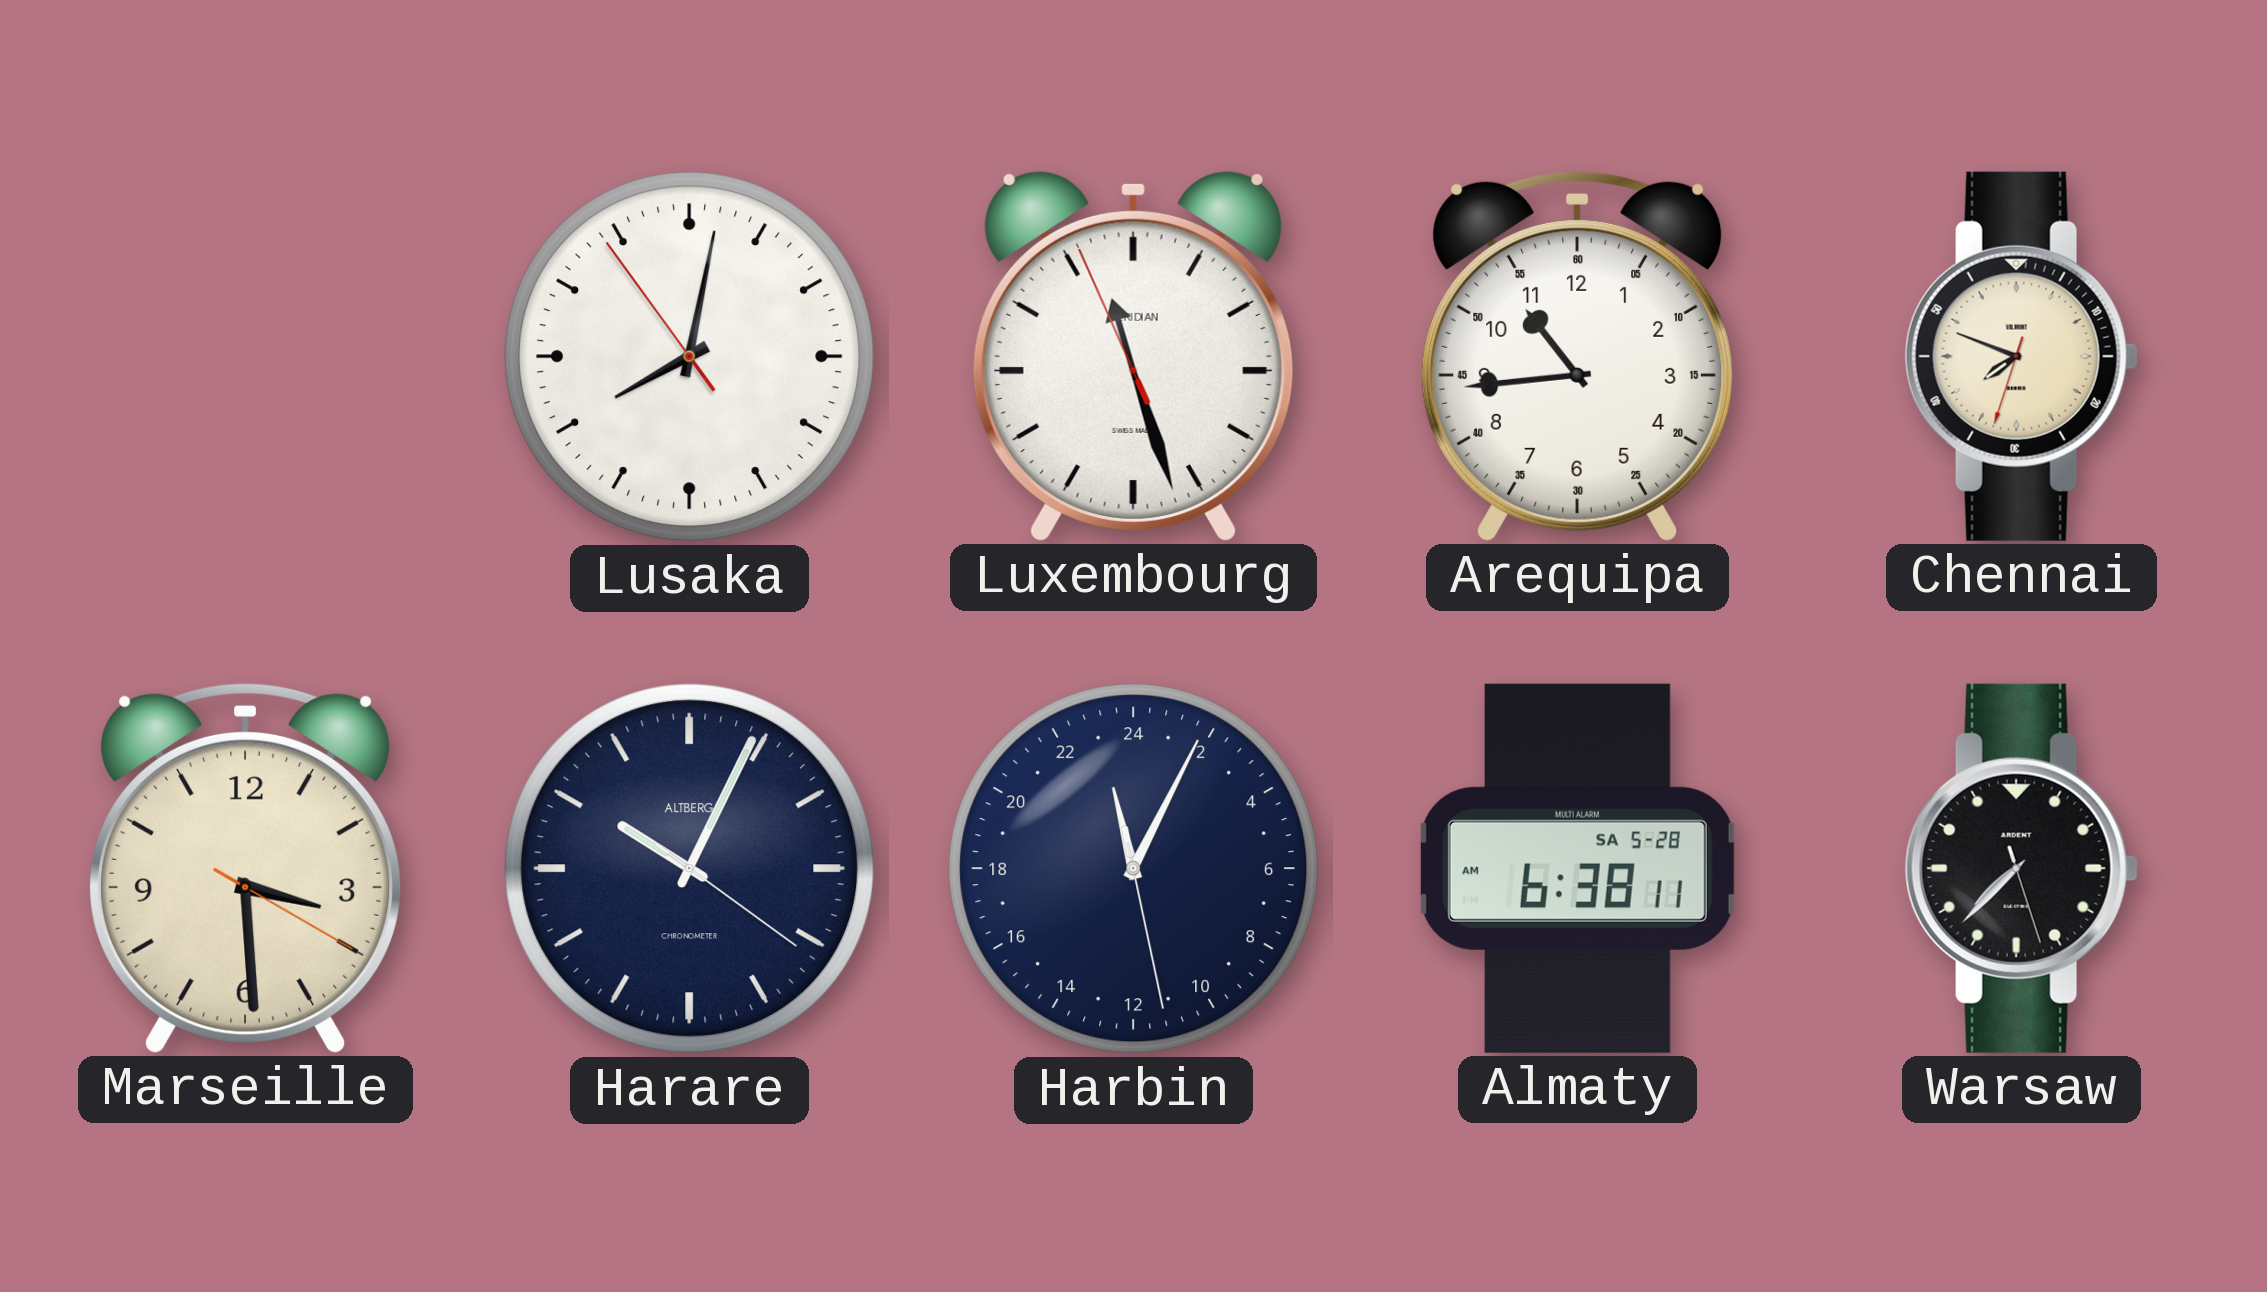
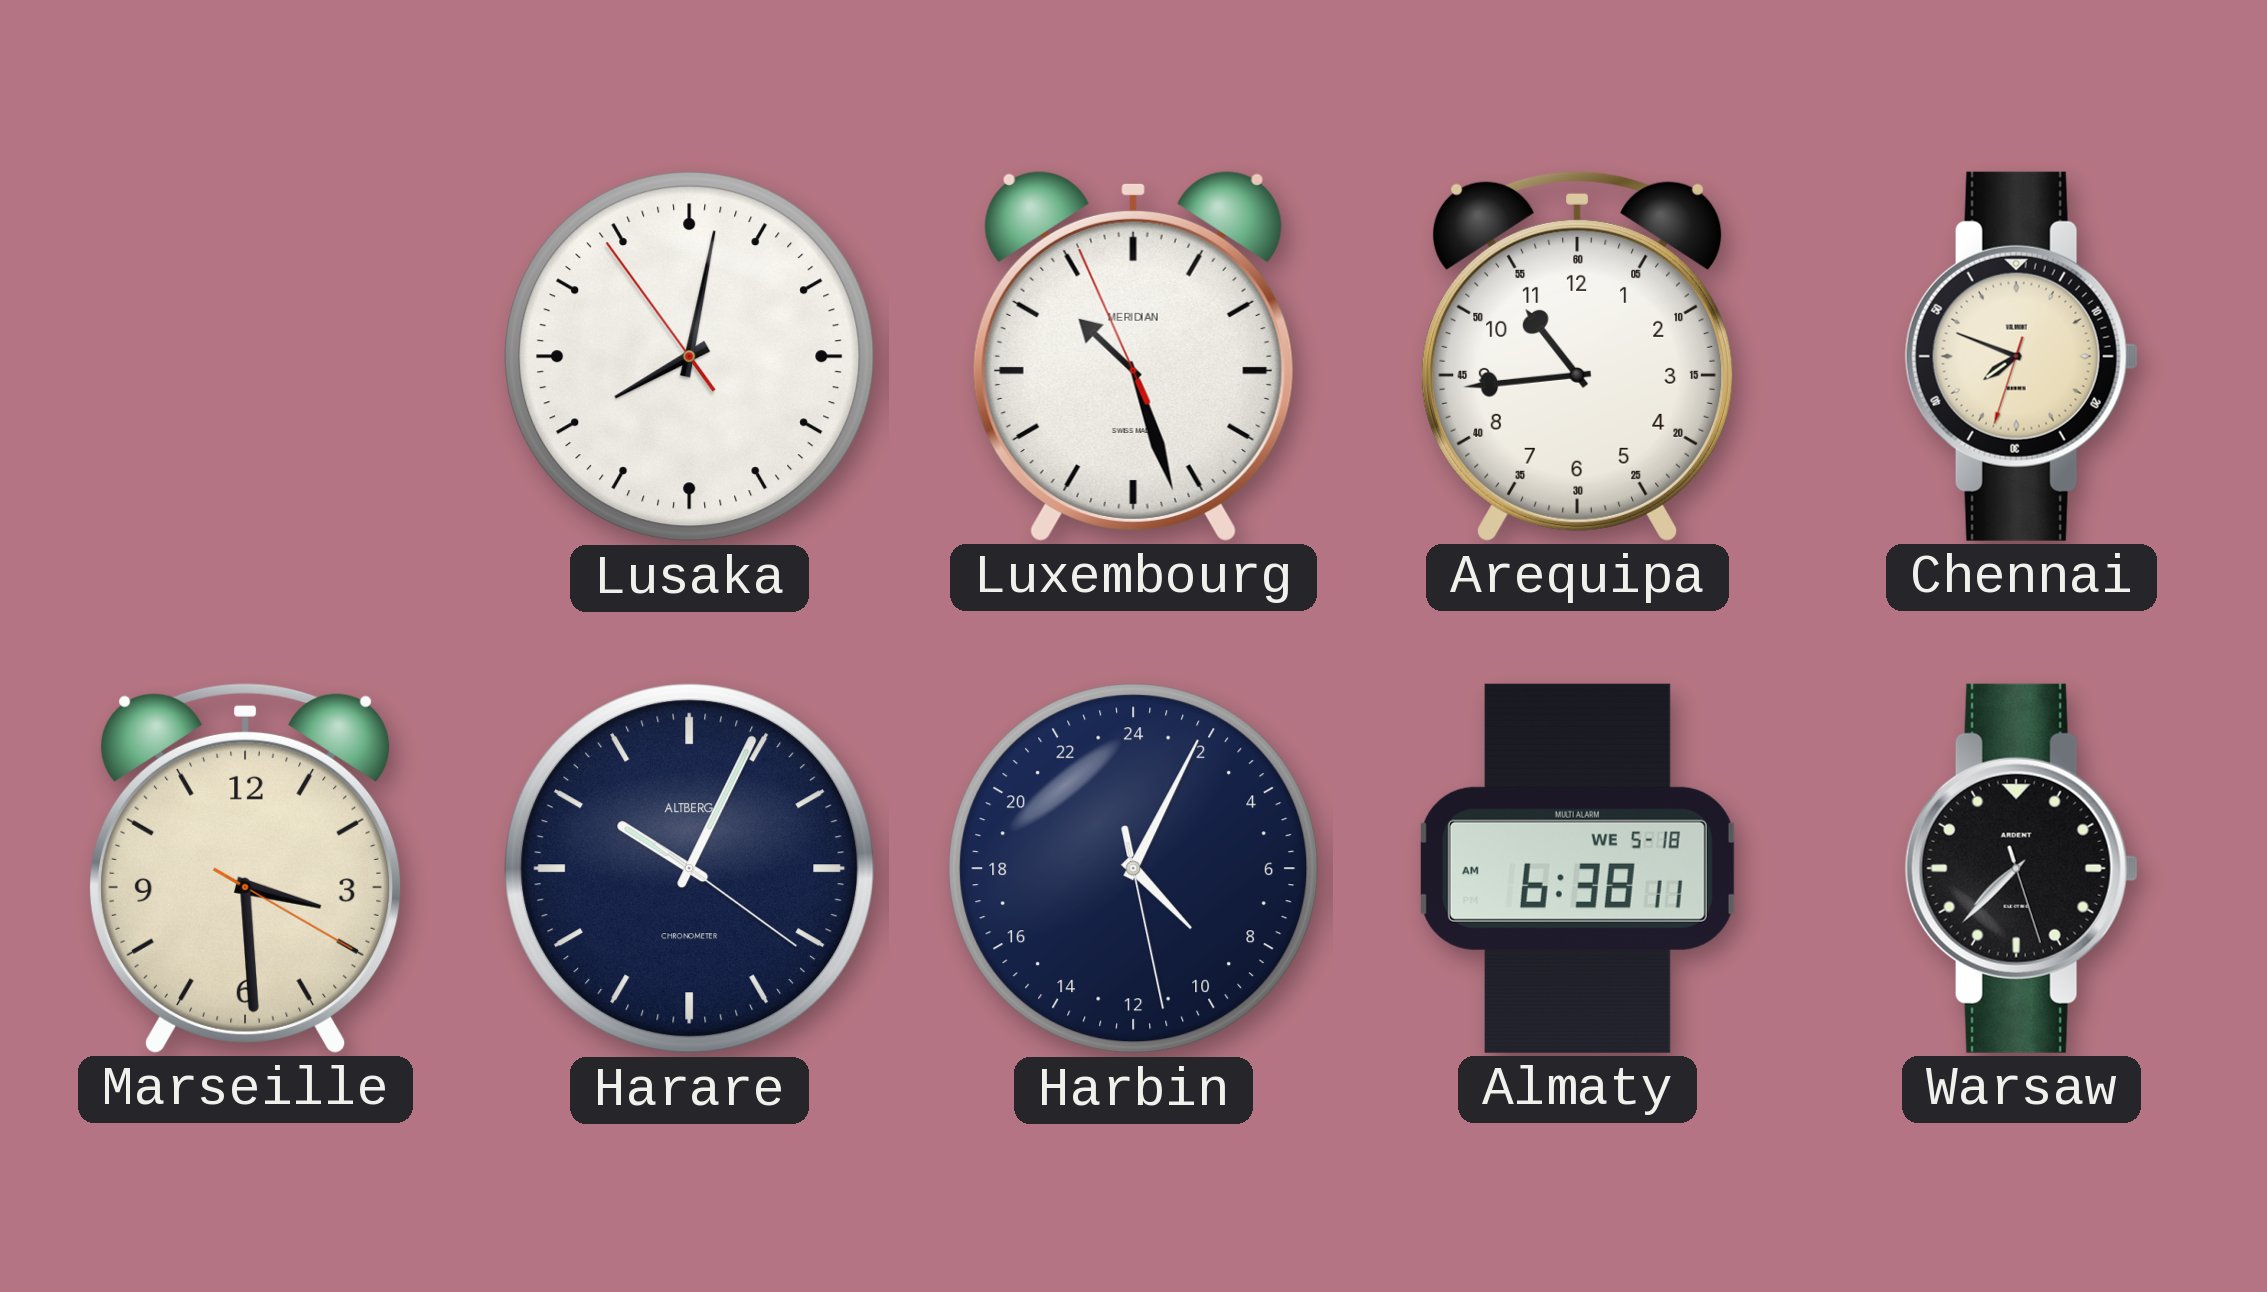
Luxembourg: 11:26 -> 10:26
Harbin: 23:04 -> 9:04
Almaty date: SA 5-28 -> WE 5-18
